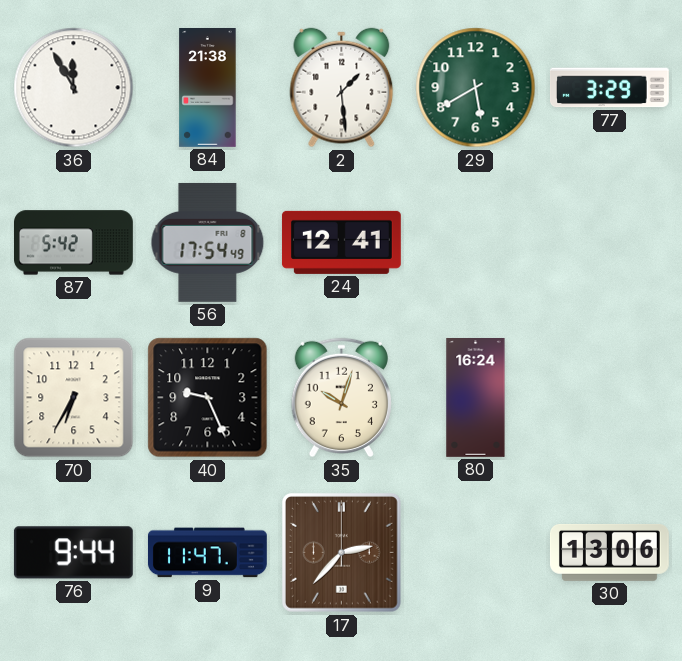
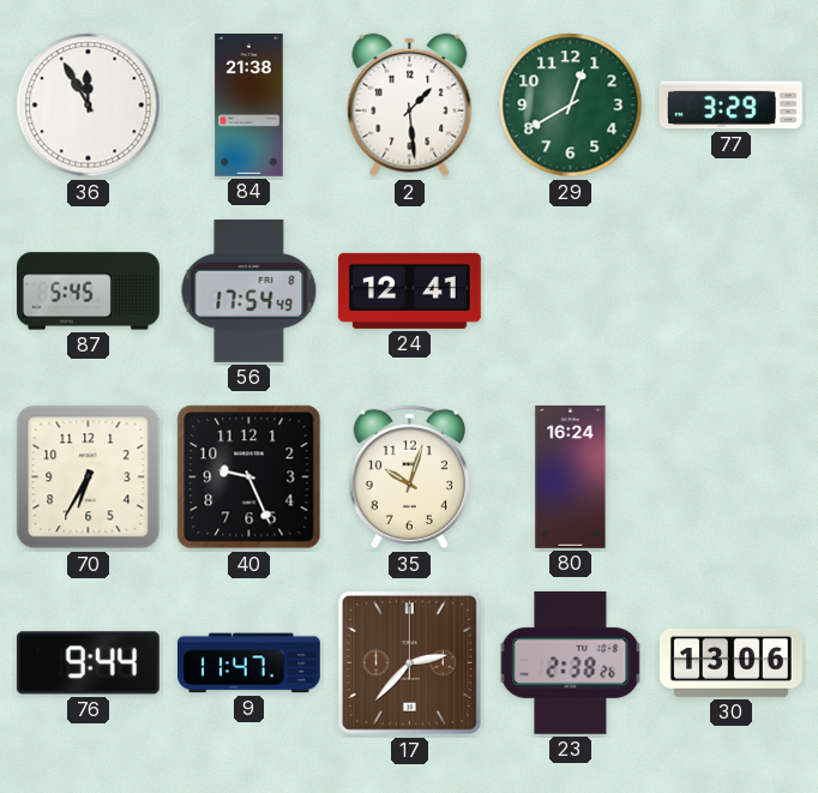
29: 5:40 -> 12:40
87: 5:42 -> 5:45
23: none -> 2:38
